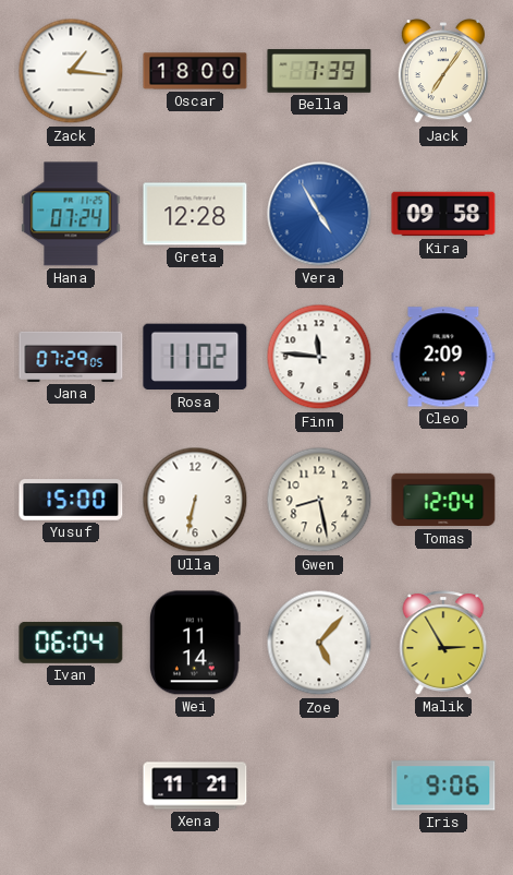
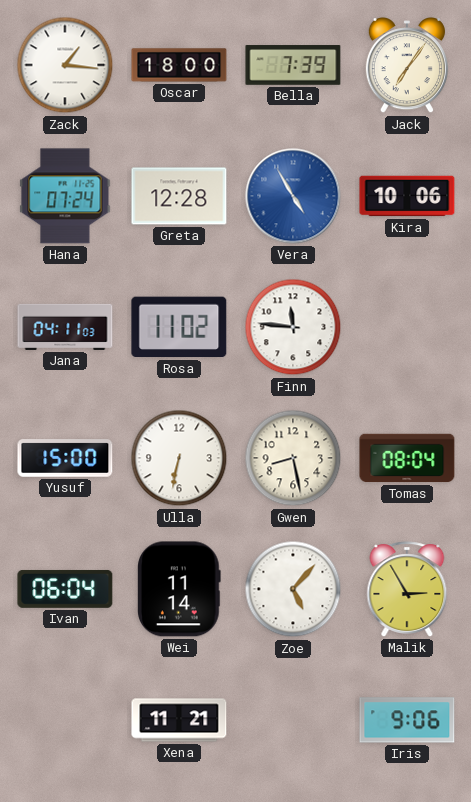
Kira: 09:58 -> 10:06
Jana: 07:29 -> 04:11
Cleo: 2:09 -> none
Tomas: 12:04 -> 08:04
